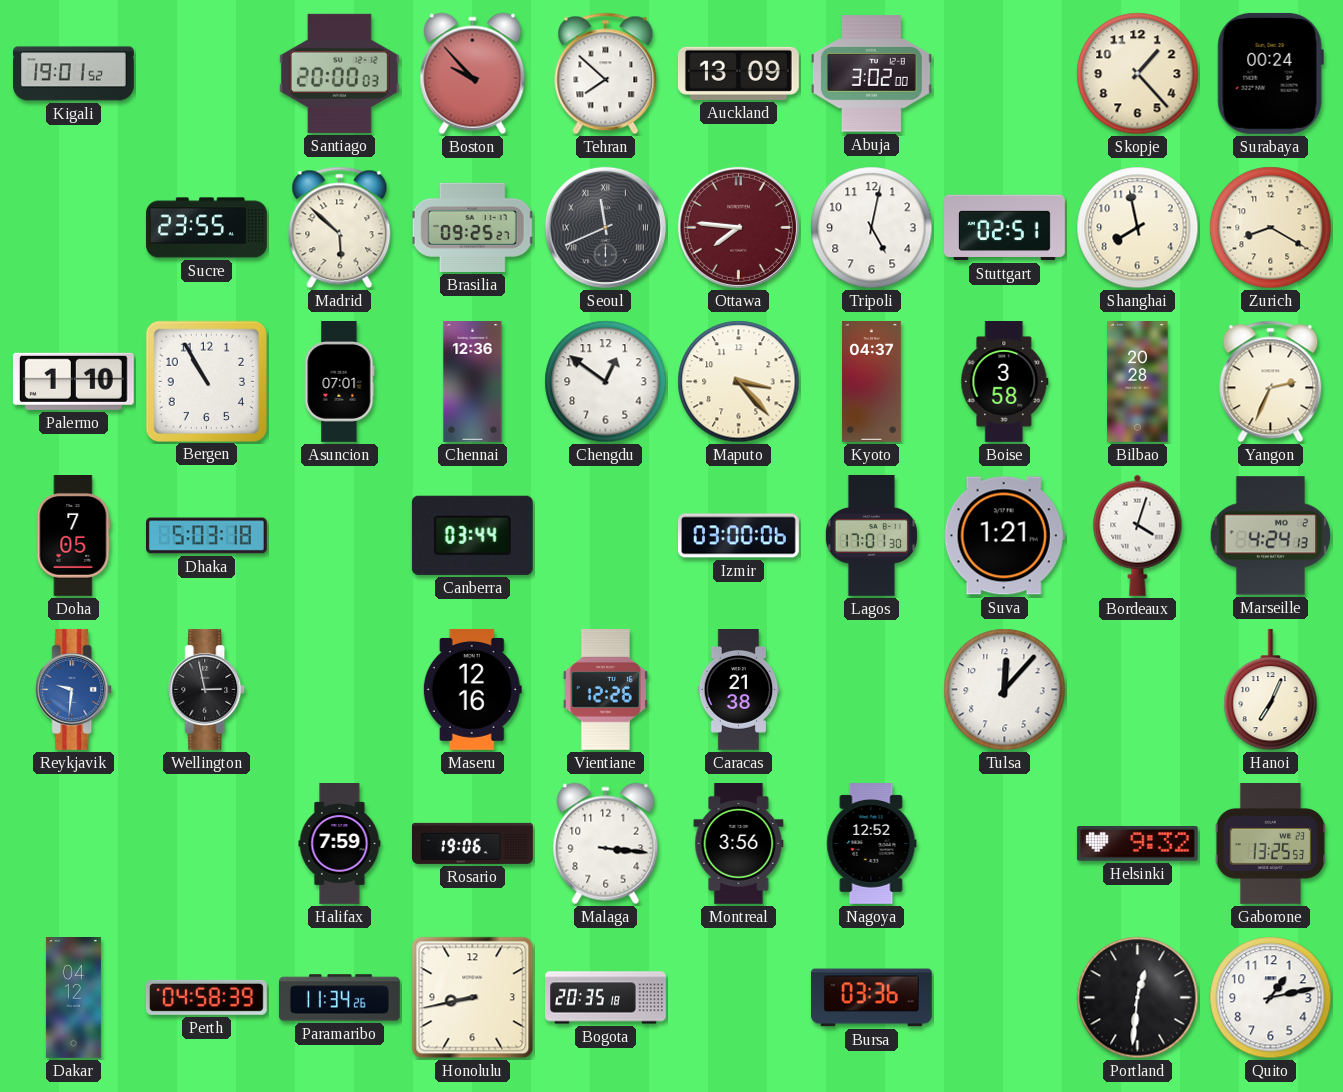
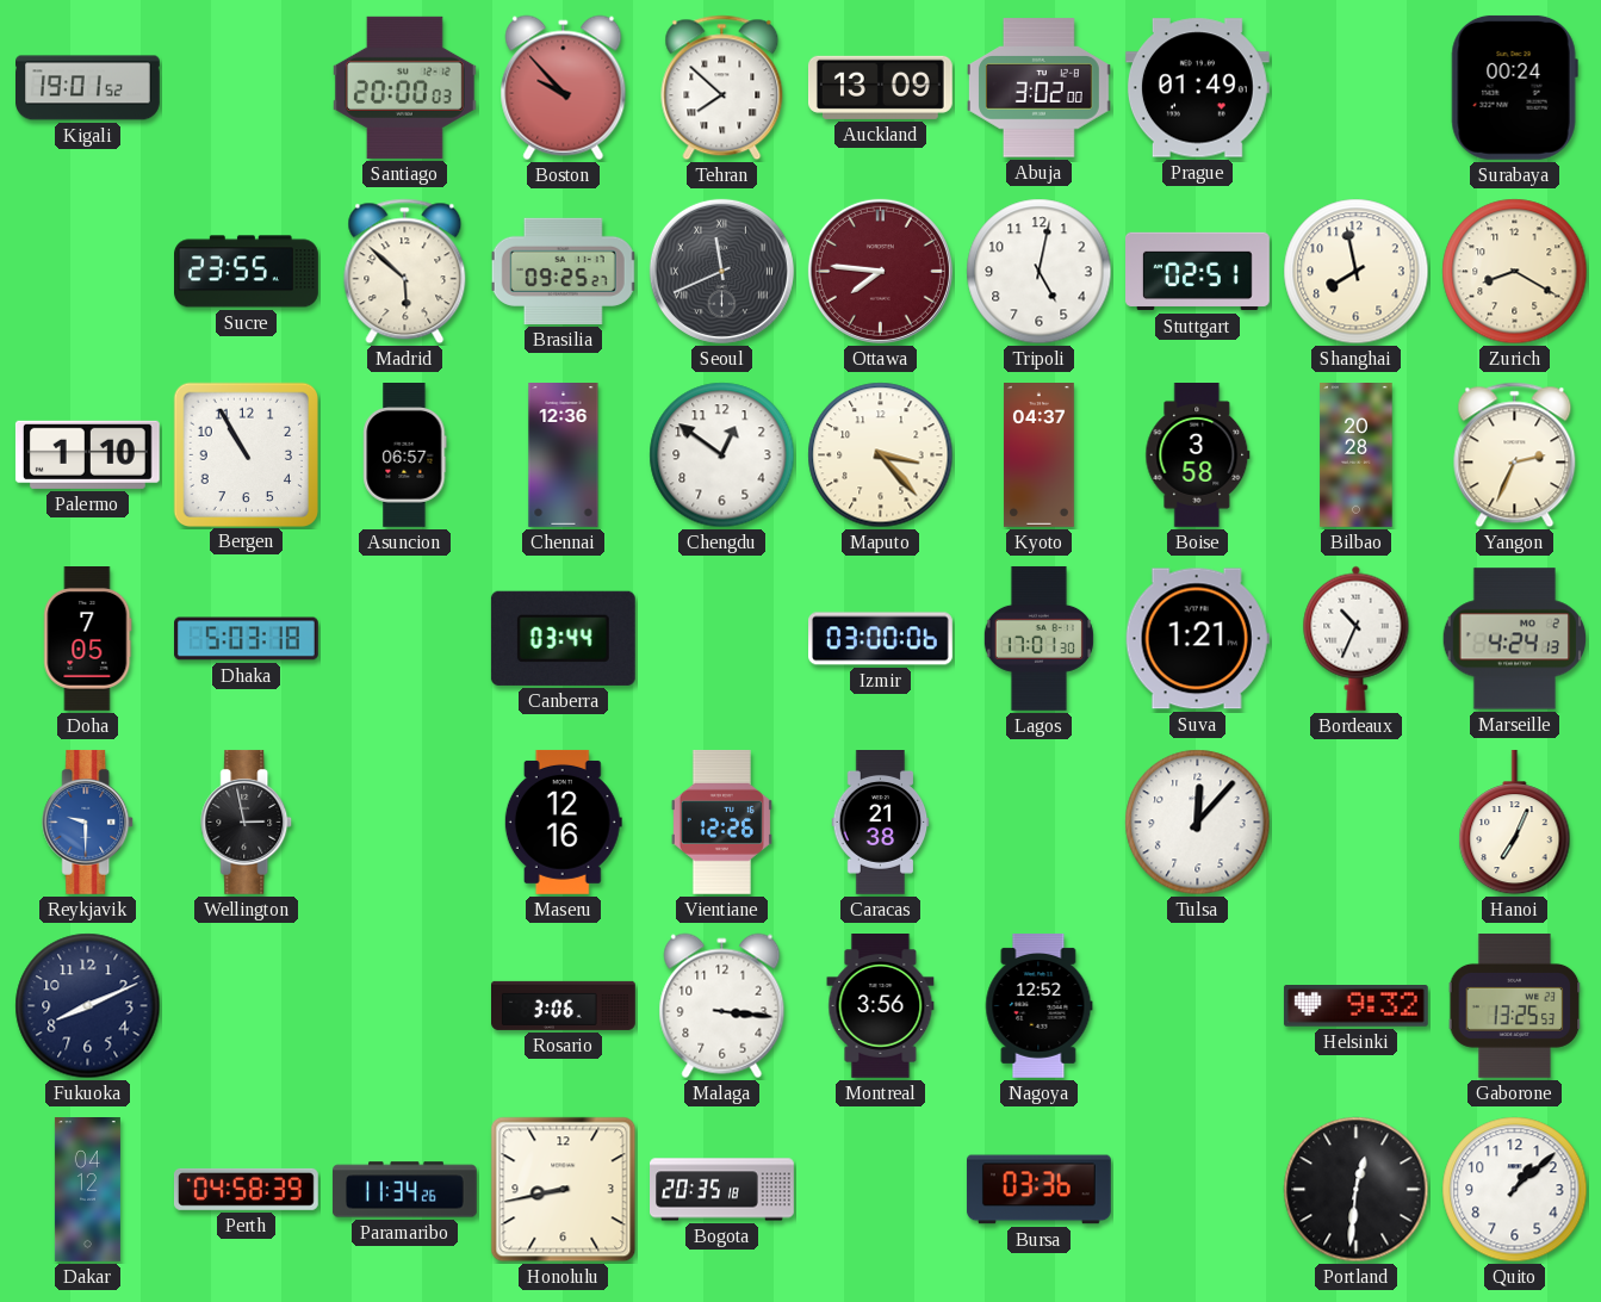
Prague: none -> 01:49
Skopje: 1:23 -> none
Asuncion: 07:01 -> 06:57
Bordeaux: 4:03 -> 10:34
Reykjavik: 9:31 -> 9:30
Fukuoka: none -> 8:11
Halifax: 7:59 -> none
Rosario: 19:06 -> 3:06
Quito: 1:13 -> 1:08
